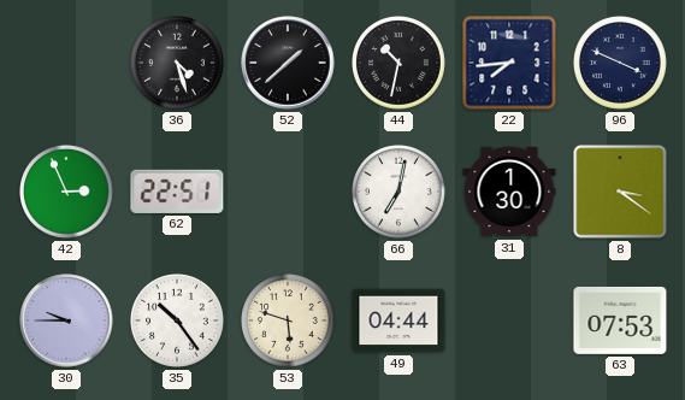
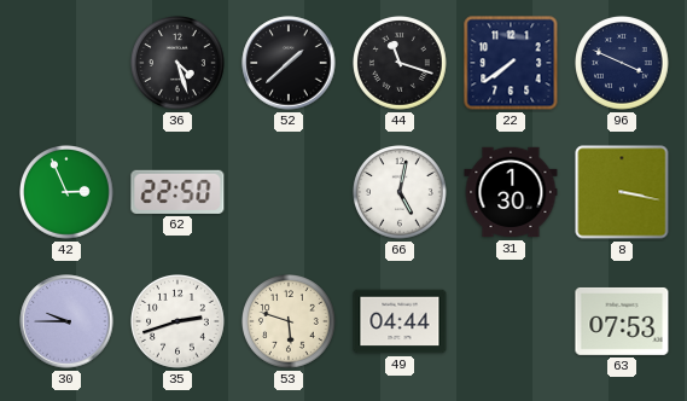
44: 10:32 -> 11:18
22: 7:44 -> 7:39
62: 22:51 -> 22:50
66: 7:02 -> 5:02
8: 3:21 -> 3:17
35: 10:24 -> 2:42
